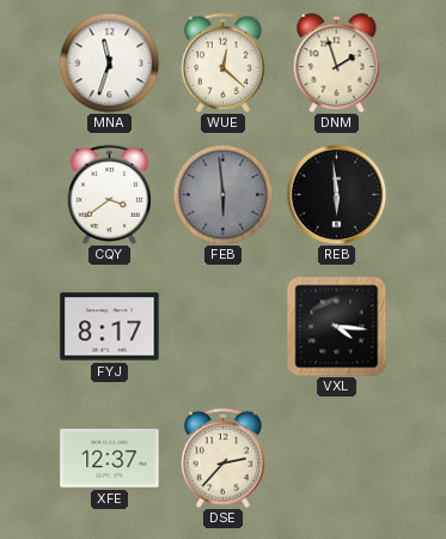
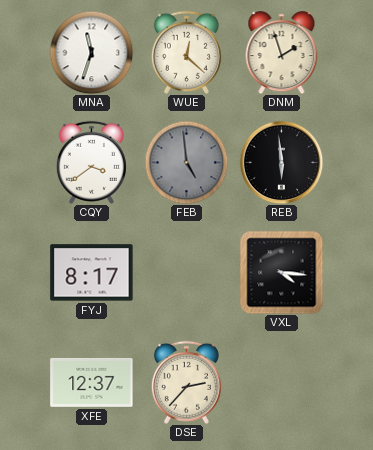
FEB: 5:59 -> 4:59
